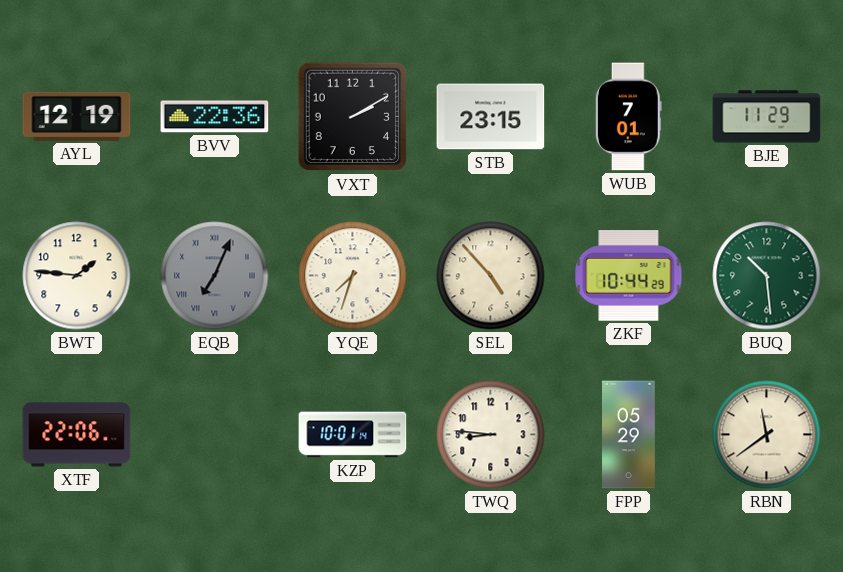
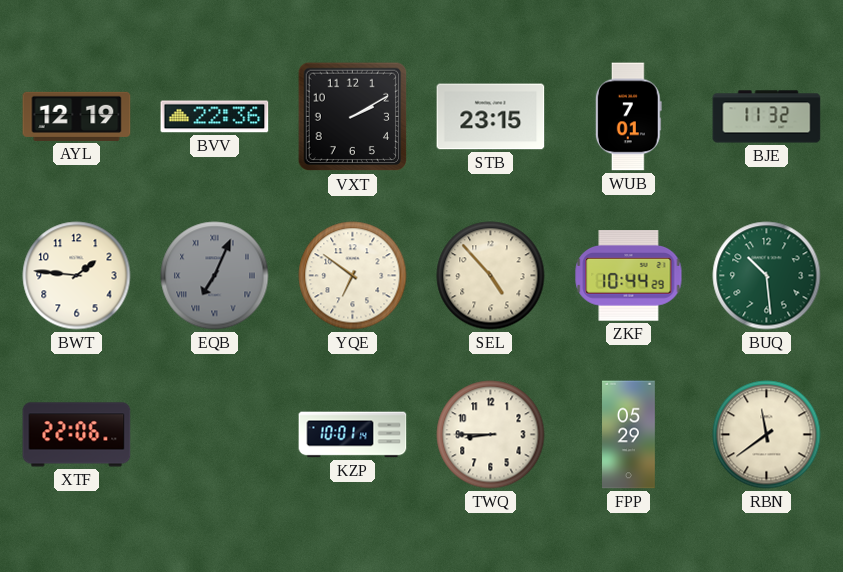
BJE: 11:29 -> 11:32
YQE: 7:33 -> 6:51
TWQ: 8:46 -> 8:45
